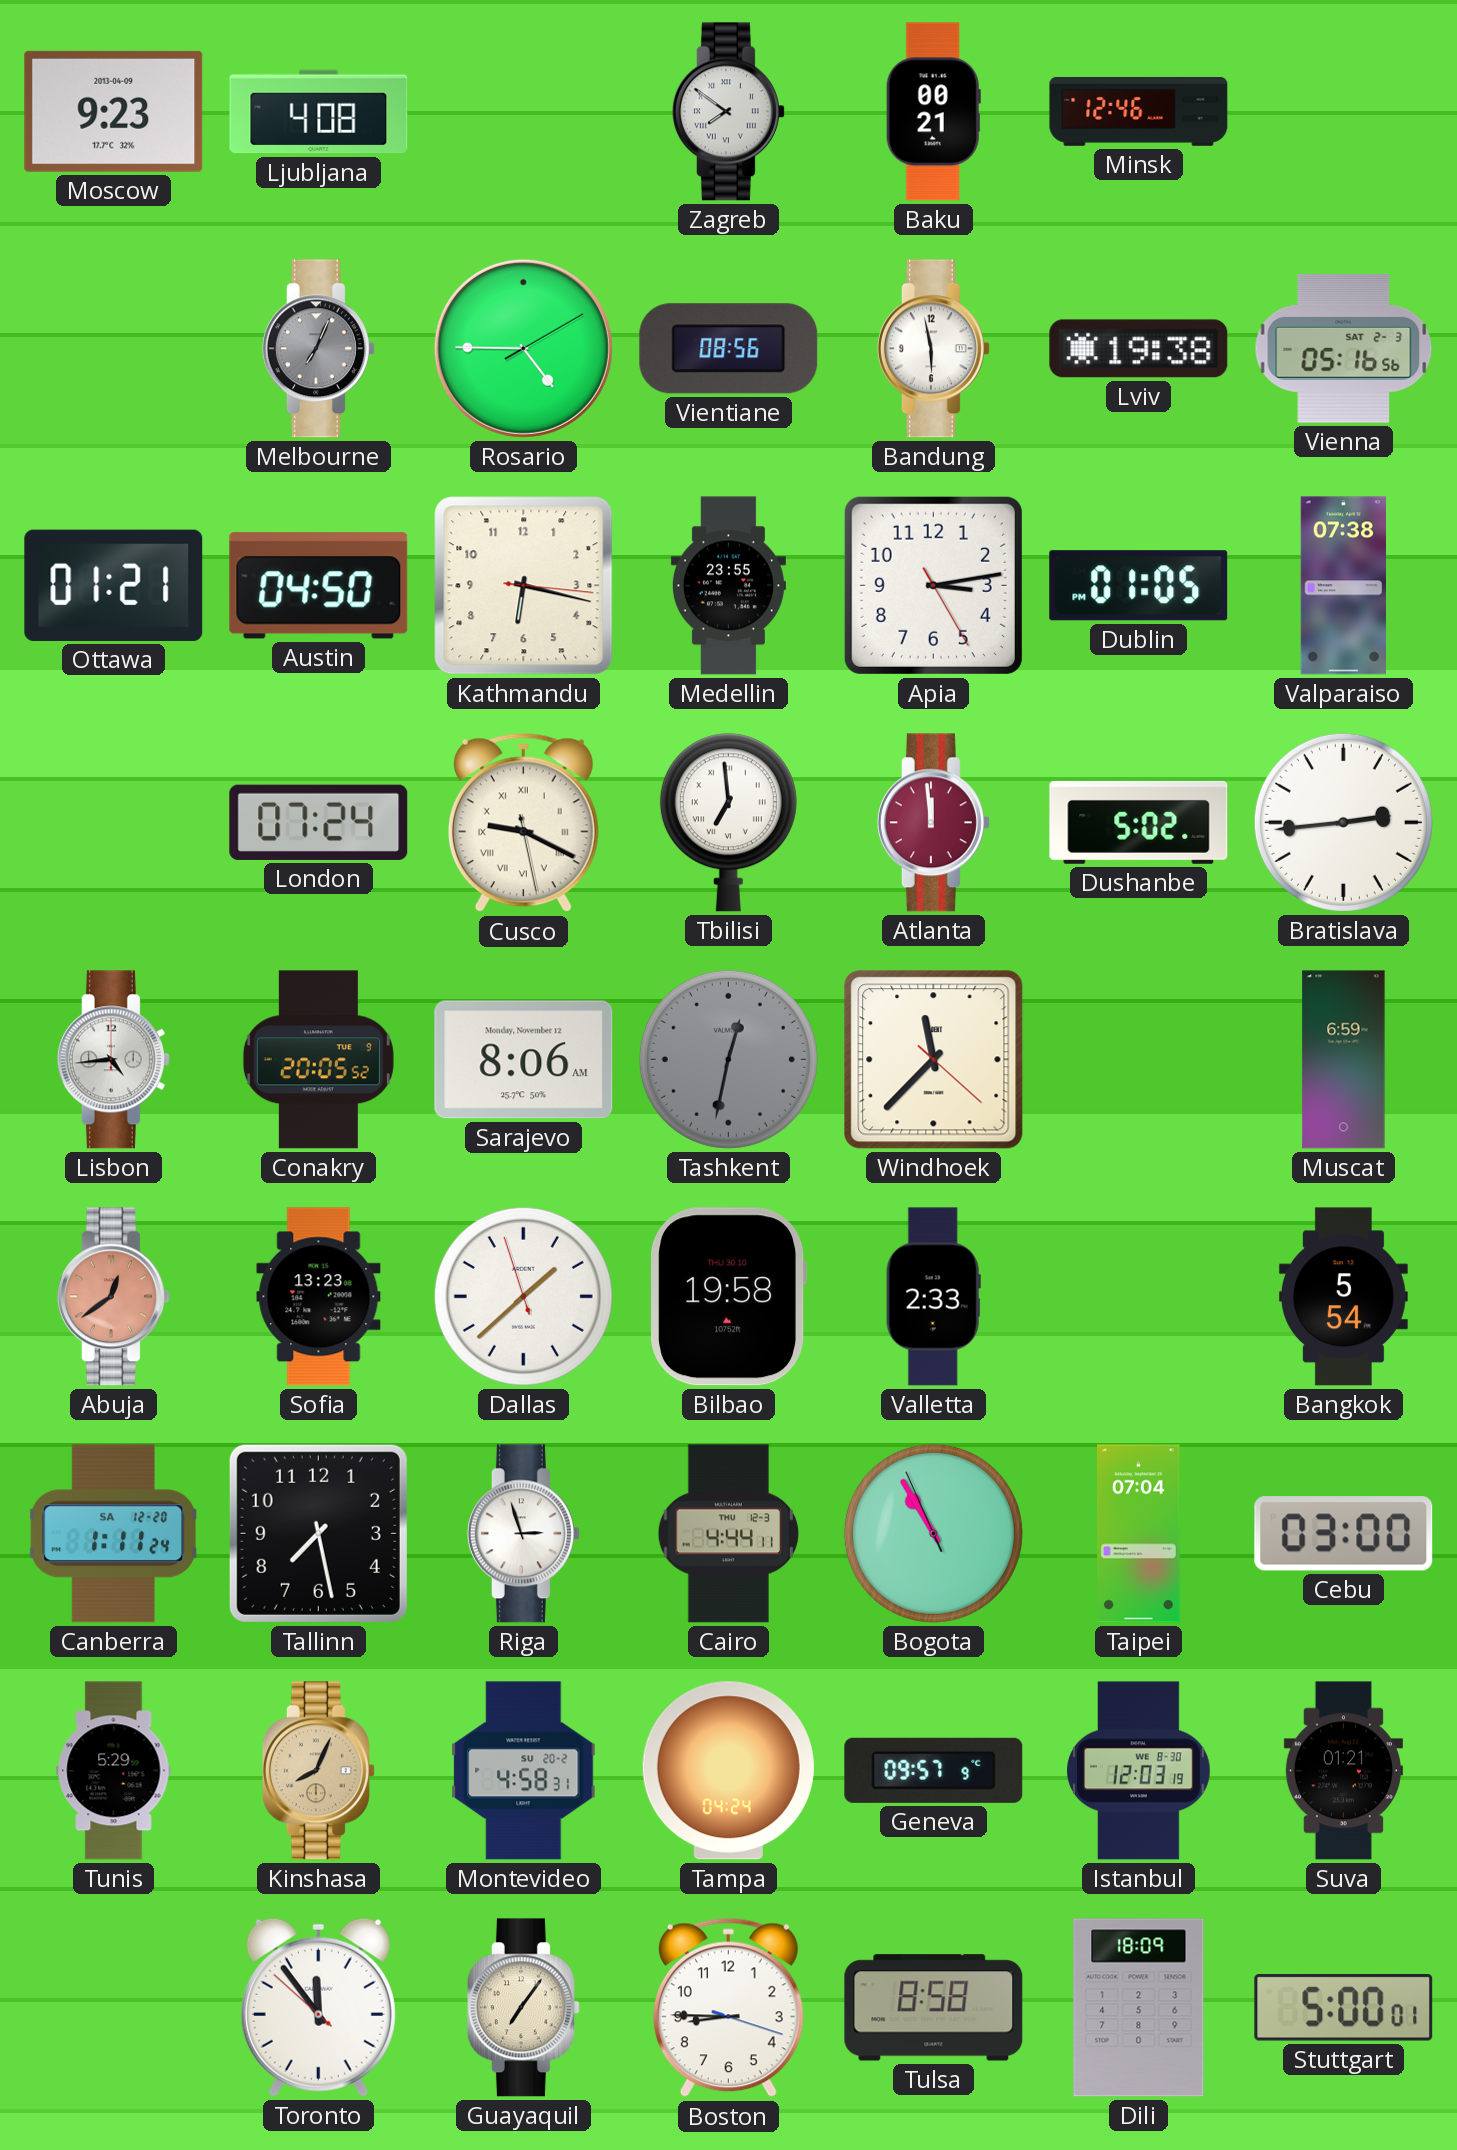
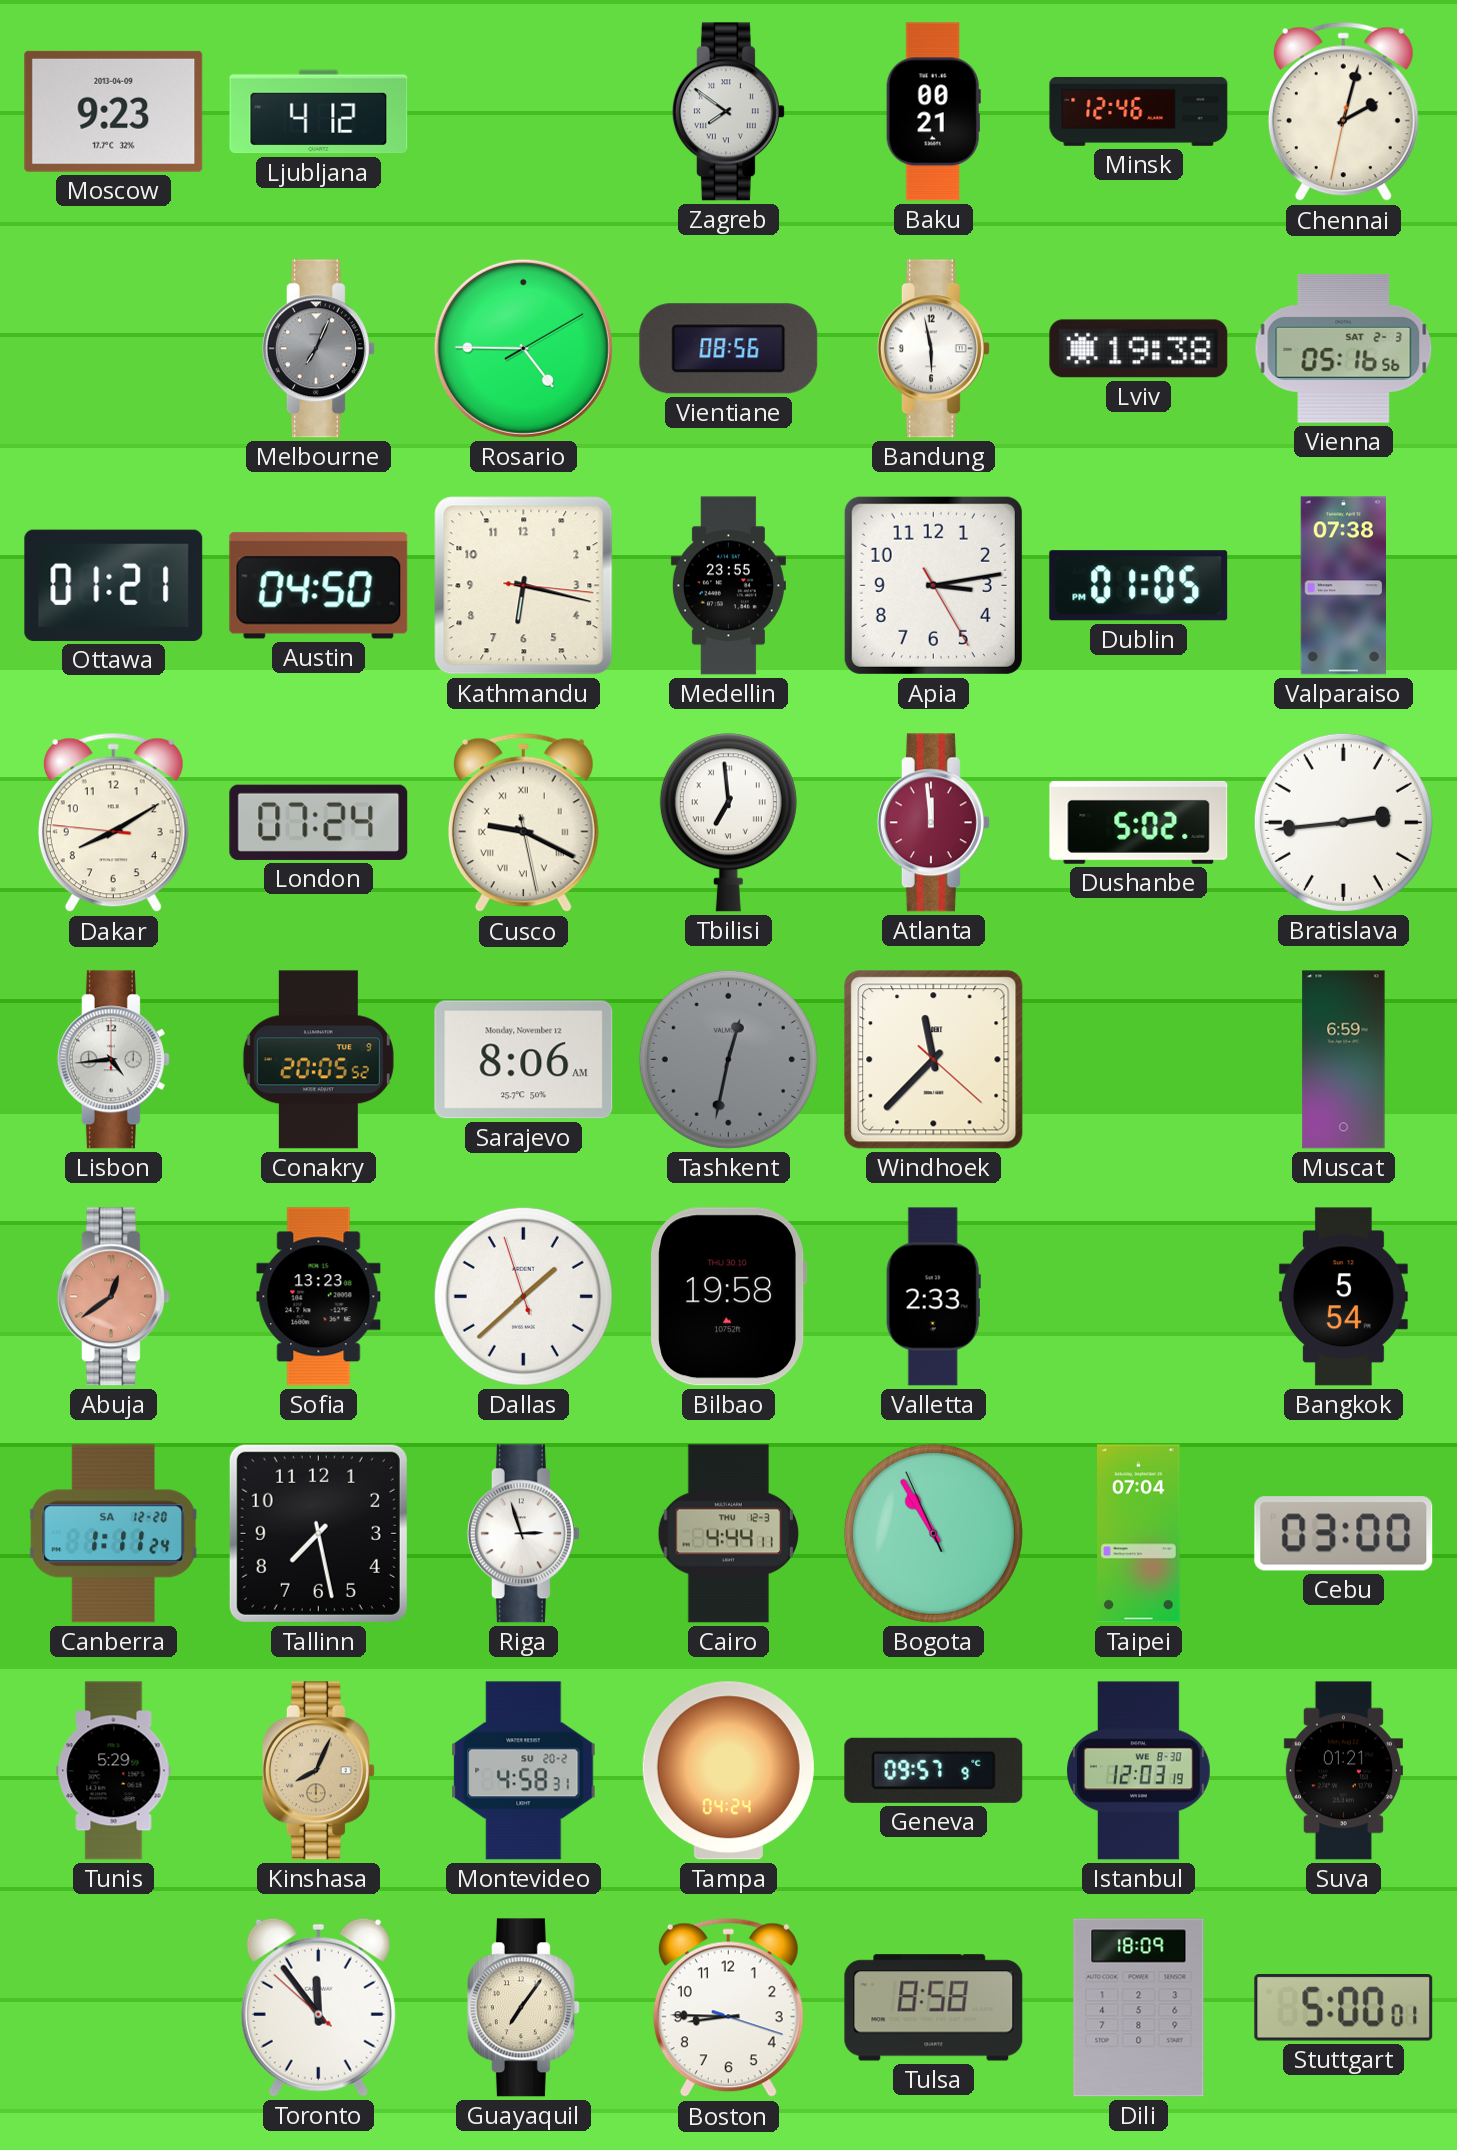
Ljubljana: 4:08 -> 4:12
Chennai: none -> 2:02
Dakar: none -> 8:09
